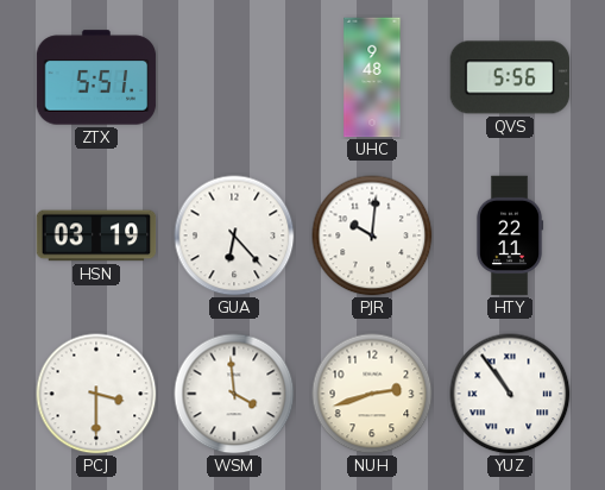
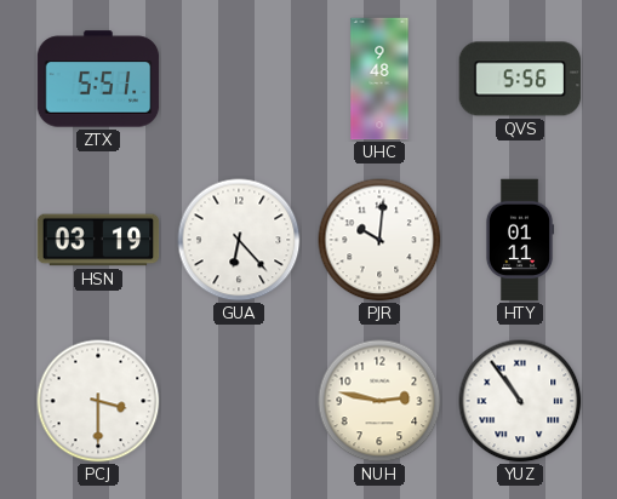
HTY: 22:11 -> 01:11
WSM: 3:59 -> none
NUH: 2:42 -> 2:47
